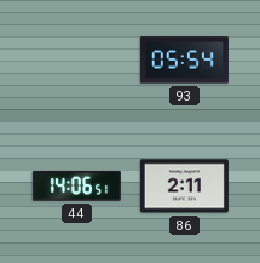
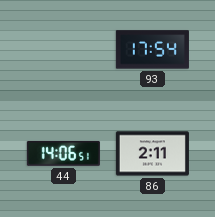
93: 05:54 -> 17:54
